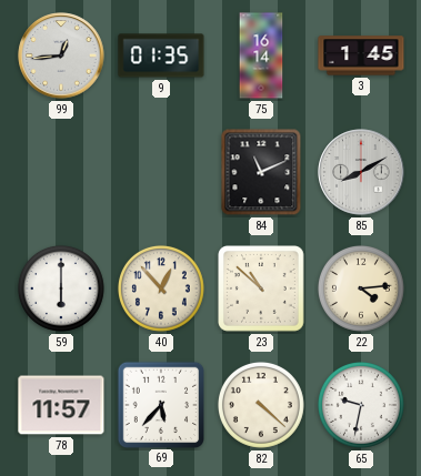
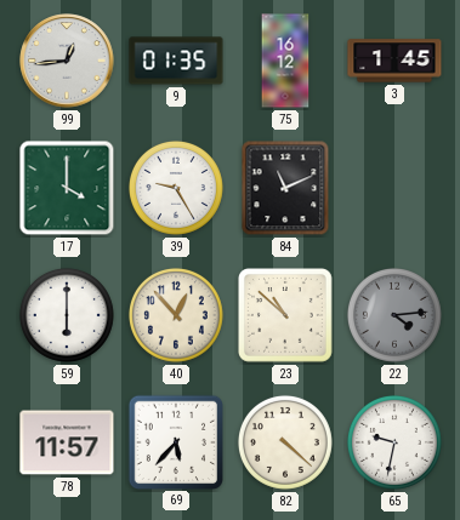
75: 16:14 -> 16:12
17: none -> 4:00
39: none -> 9:25
85: 8:10 -> none
22 dial: cream -> grey
